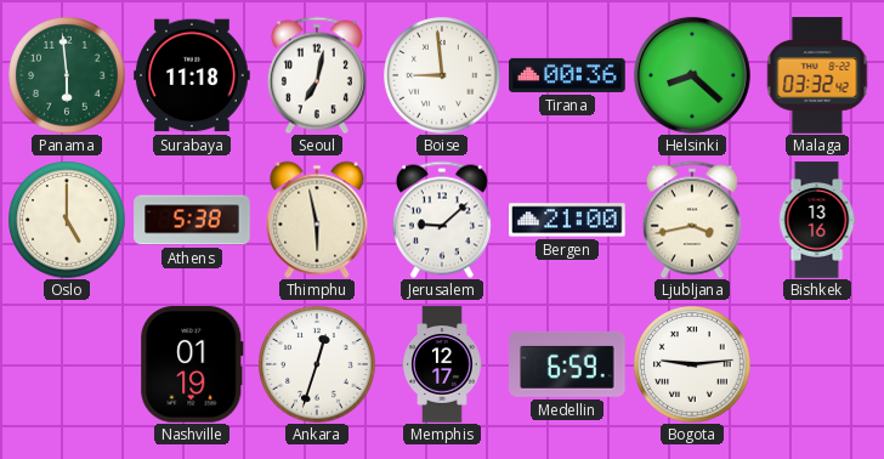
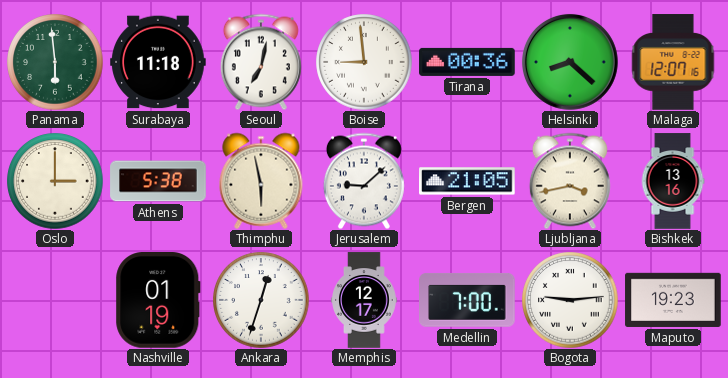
Malaga: 03:32 -> 12:07
Oslo: 5:00 -> 3:00
Bergen: 21:00 -> 21:05
Medellin: 6:59 -> 7:00
Maputo: none -> 19:23
